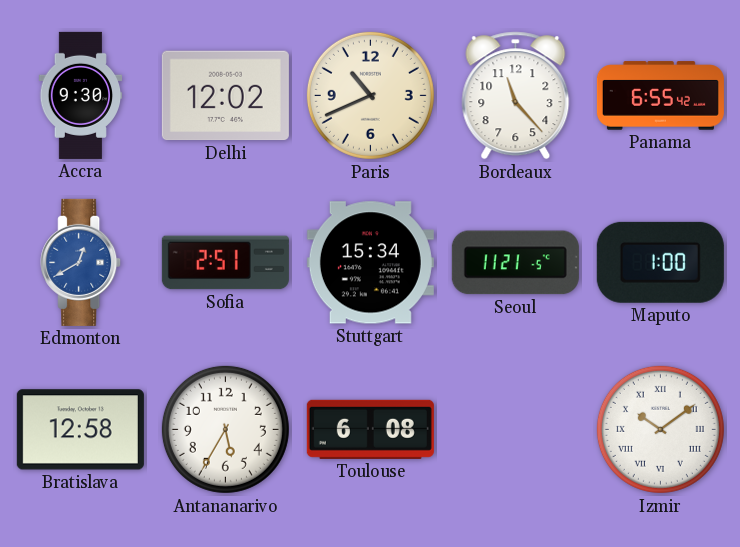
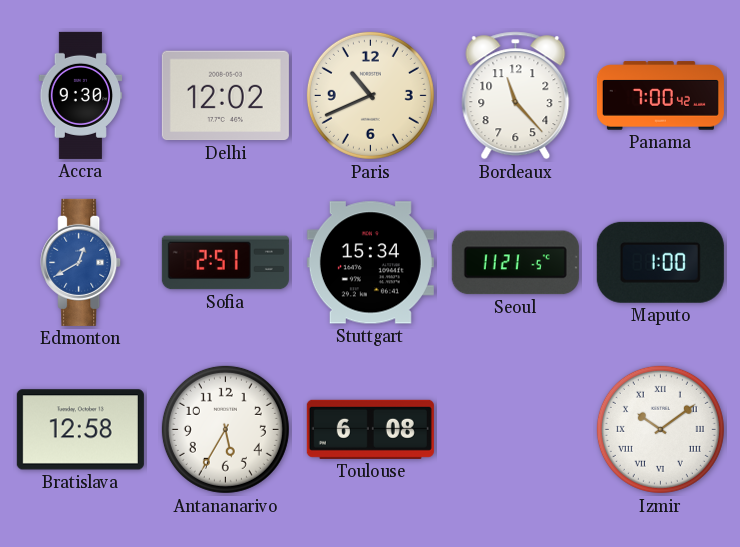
Panama: 6:55 -> 7:00
